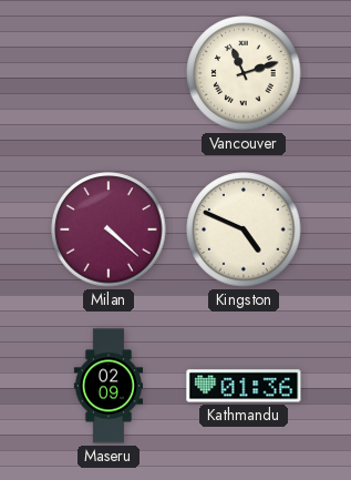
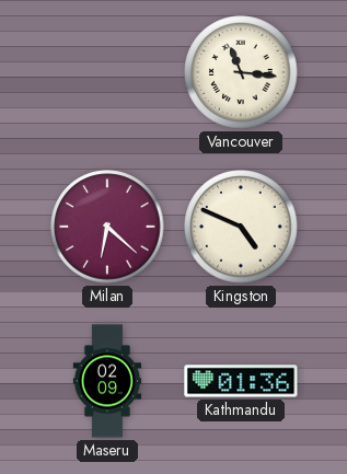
Vancouver: 11:12 -> 11:16
Milan: 4:22 -> 6:22
